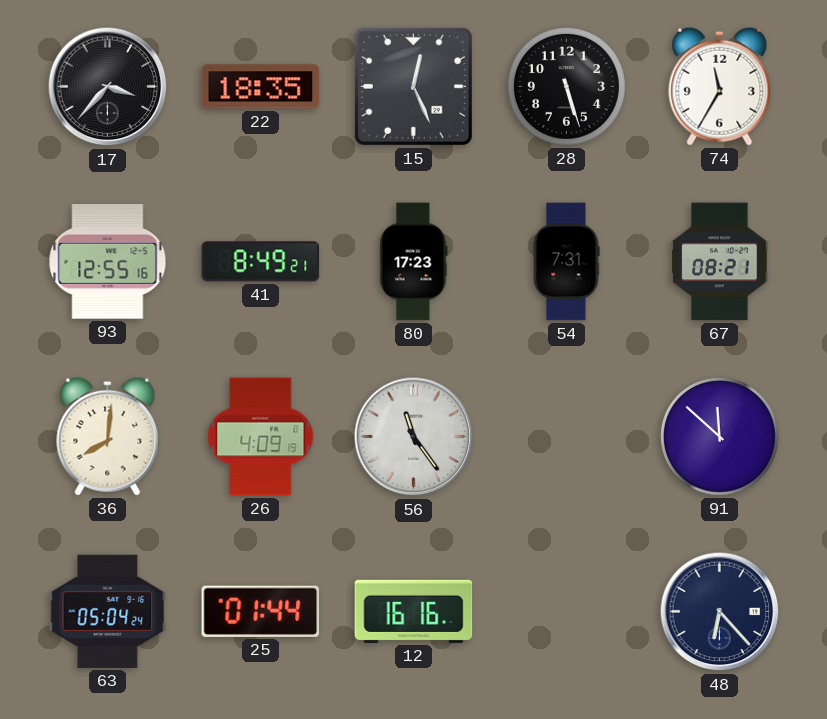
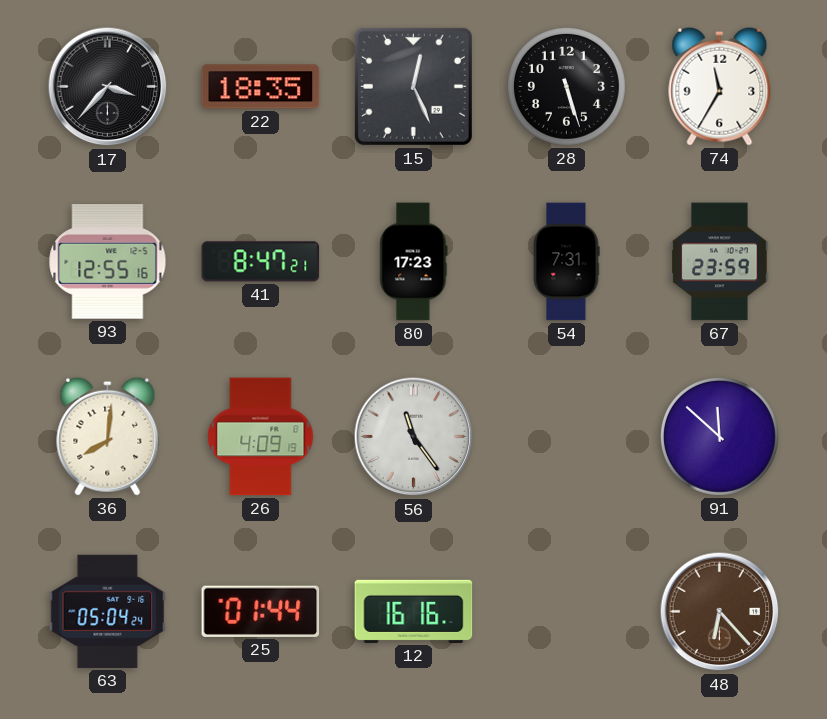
41: 8:49 -> 8:47
67: 08:21 -> 23:59
48 dial: navy -> brown
